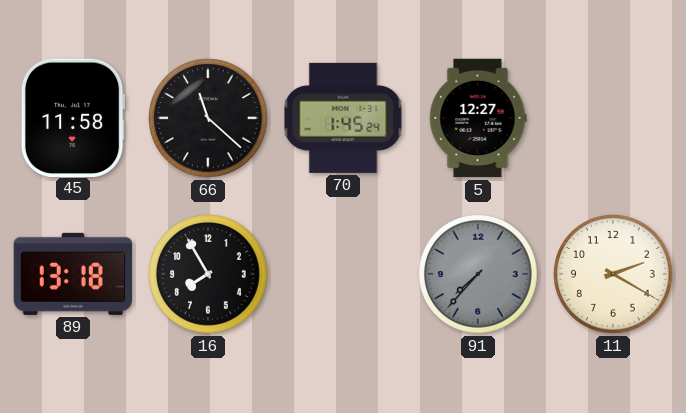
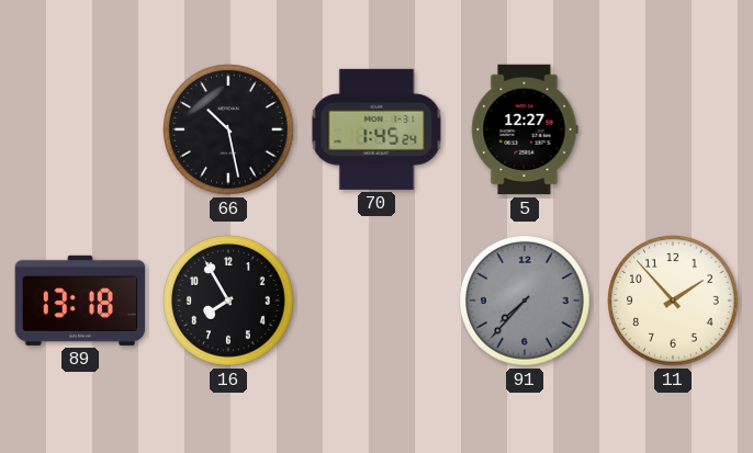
45: 11:58 -> none
66: 11:22 -> 10:28
11: 2:20 -> 1:53
